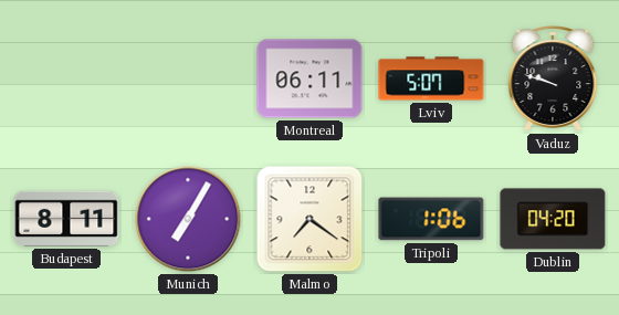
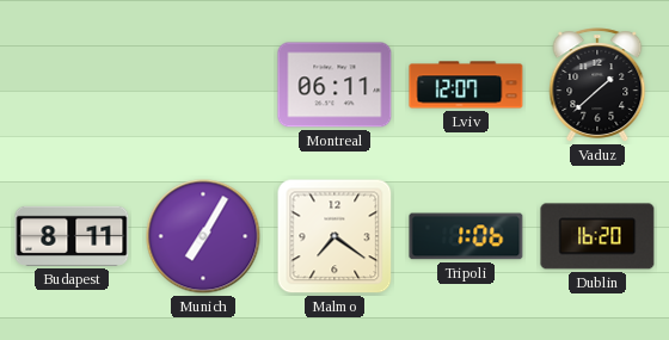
Lviv: 5:07 -> 12:07
Vaduz: 9:48 -> 1:38
Dublin: 04:20 -> 16:20
